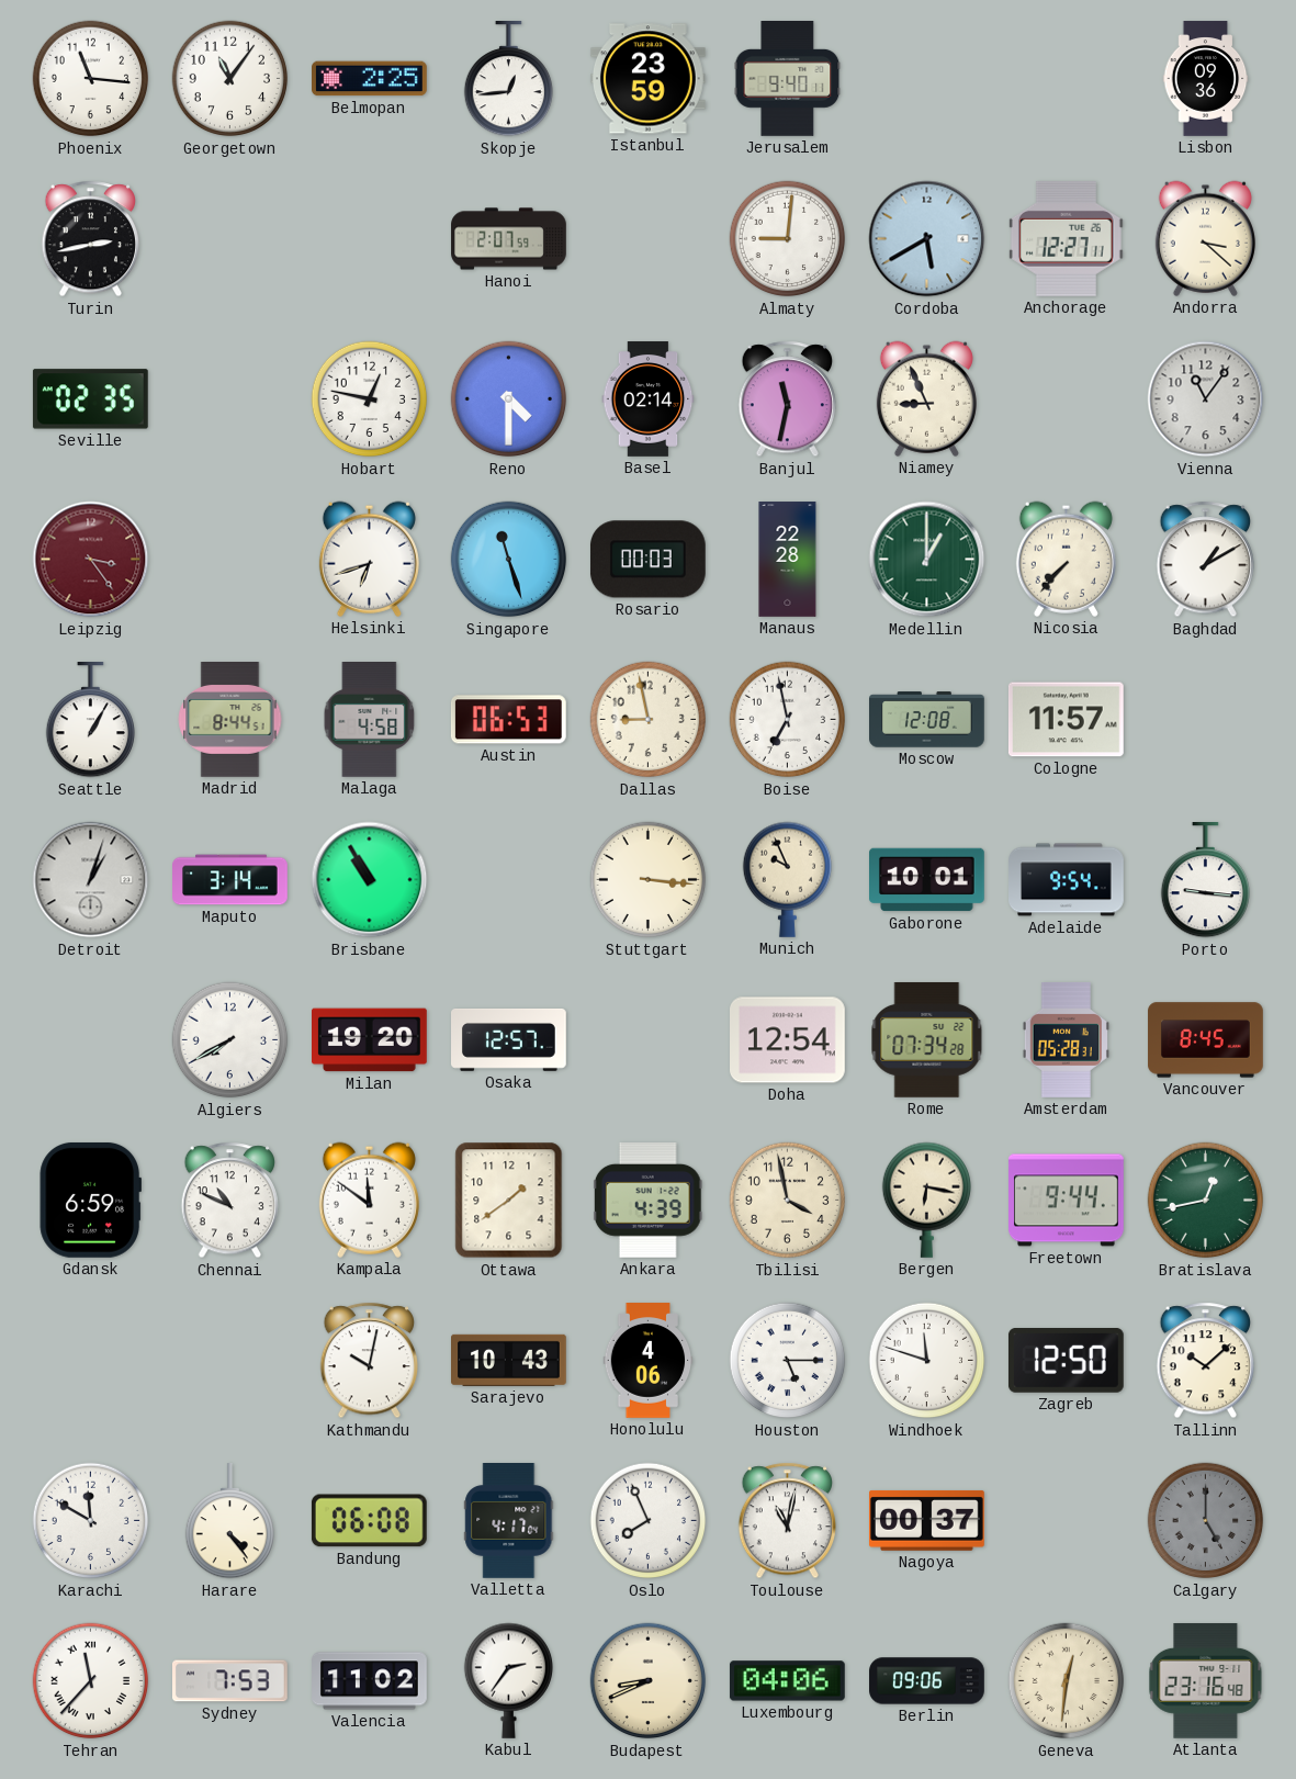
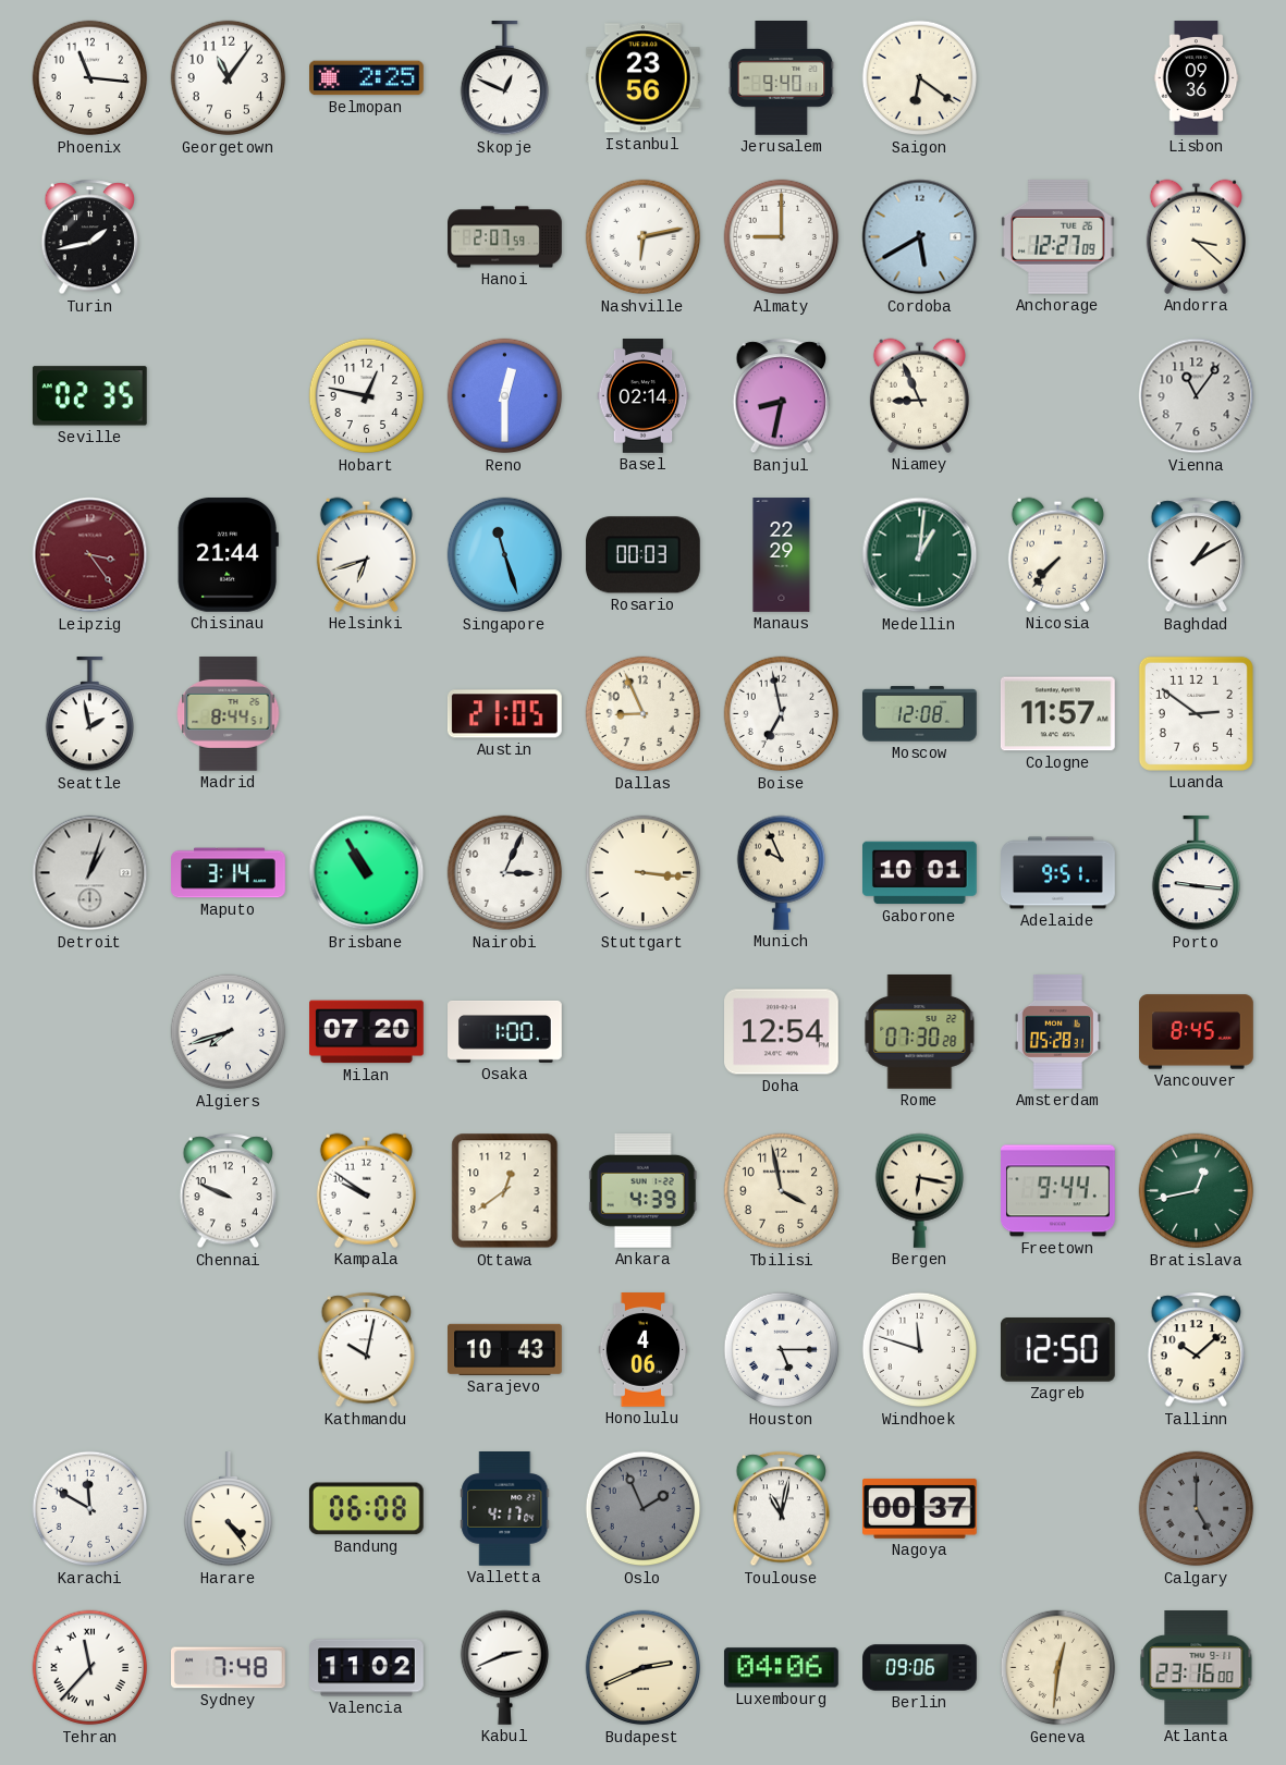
Skopje: 12:44 -> 12:49
Istanbul: 23:59 -> 23:56
Saigon: none -> 6:21
Turin: 2:43 -> 1:43
Nashville: none -> 6:13
Almaty: 9:01 -> 9:00
Anchorage: 12:27:11 -> 12:27:09
Reno: 4:30 -> 12:30
Banjul: 11:32 -> 8:32
Chisinau: none -> 21:44
Manaus: 22:28 -> 22:29
Medellin: 1:00 -> 1:01
Seattle: 1:05 -> 1:58
Malaga: 4:58 -> none
Austin: 06:53 -> 21:05
Dallas: 8:58 -> 8:56
Luanda: none -> 2:51
Nairobi: none -> 3:04
Adelaide: 9:54 -> 9:51
Algiers: 7:40 -> 7:42
Milan: 19:20 -> 07:20
Osaka: 12:57 -> 1:00
Rome: 07:34 -> 07:30
Gdansk: 6:59 -> none
Chennai: 10:49 -> 9:49
Kampala: 11:51 -> 9:51
Ottawa: 1:39 -> 12:39
Oslo: 7:56 -> 1:56
Oslo dial: white -> grey
Sydney: 7:53 -> 7:48
Kabul: 2:36 -> 2:41
Budapest: 8:41 -> 2:41
Atlanta: 23:16:48 -> 23:16:00
